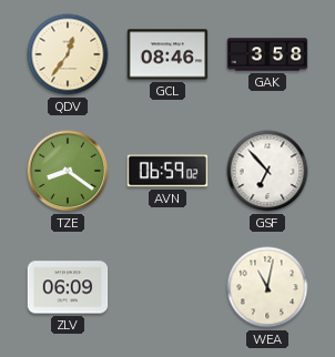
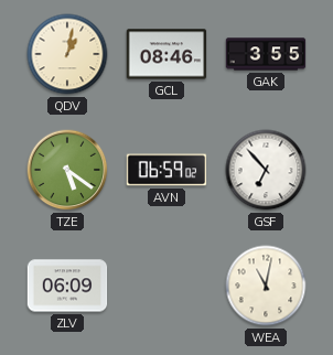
QDV: 12:36 -> 1:02
GAK: 3:58 -> 3:55
TZE: 8:21 -> 5:21
